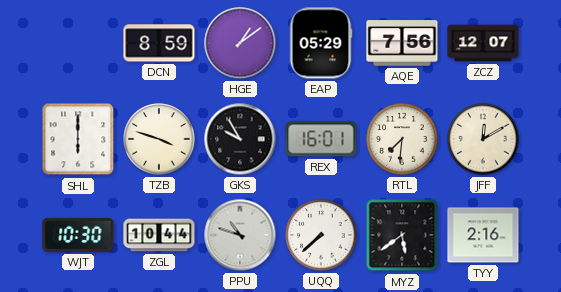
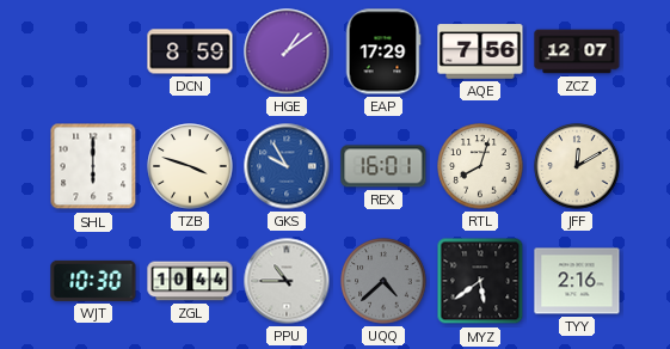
EAP: 05:29 -> 17:29
GKS dial: black -> blue
RTL: 7:31 -> 8:03
PPU: 10:48 -> 10:45
UQQ: 7:38 -> 4:38
UQQ dial: white -> grey
